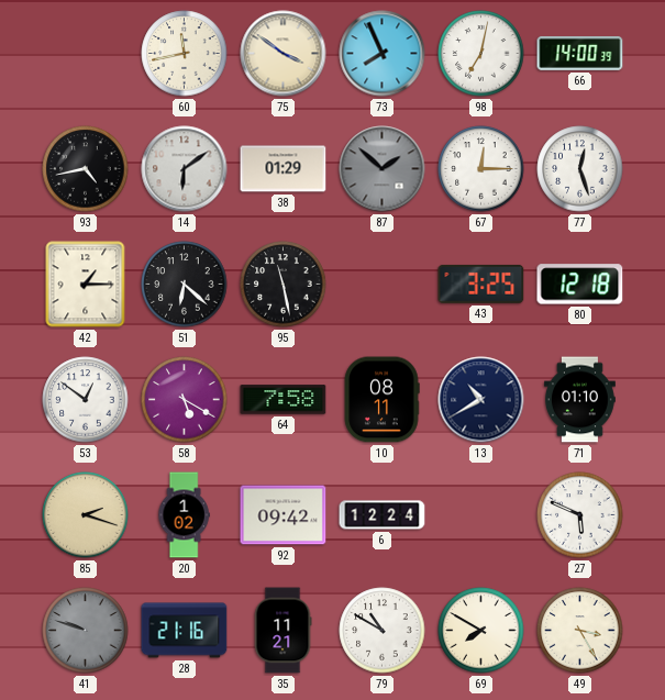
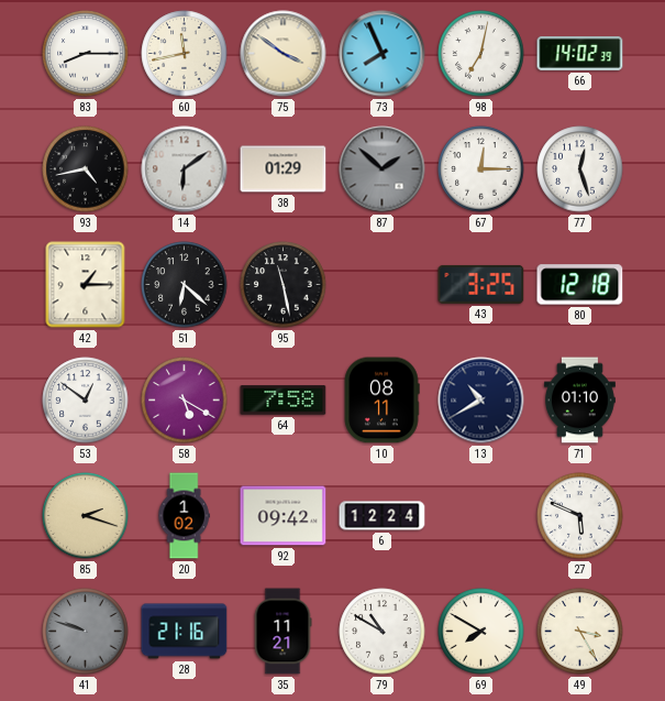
83: none -> 8:15
66: 14:00 -> 14:02
